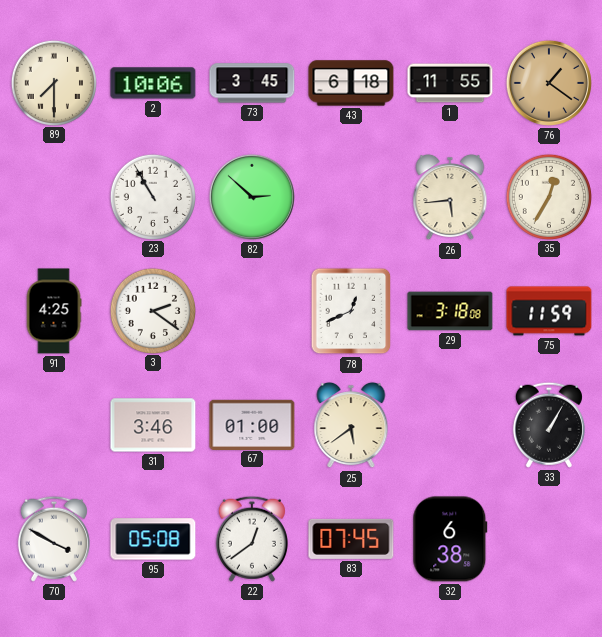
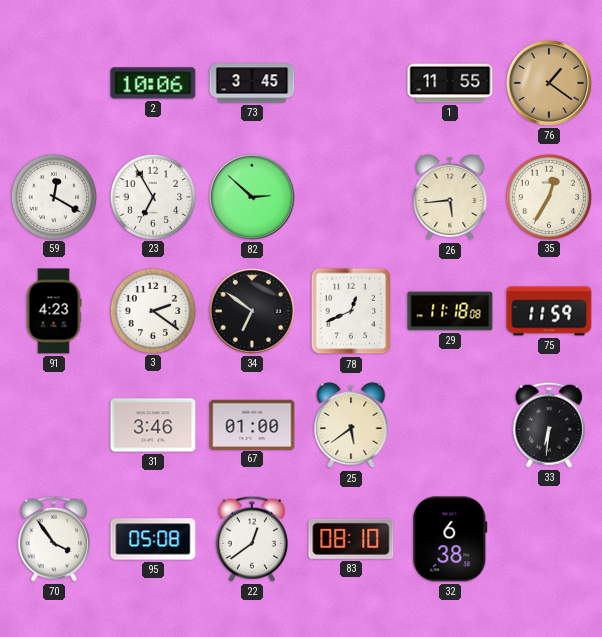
89: 7:30 -> none
43: 6:18 -> none
59: none -> 12:20
23: 10:55 -> 6:55
91: 4:25 -> 4:23
34: none -> 6:51
29: 3:18 -> 11:18
33: 1:05 -> 6:31
70: 3:50 -> 3:54
83: 07:45 -> 08:10
